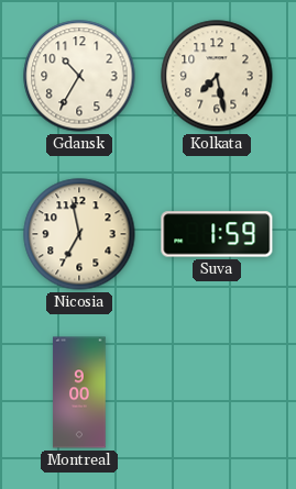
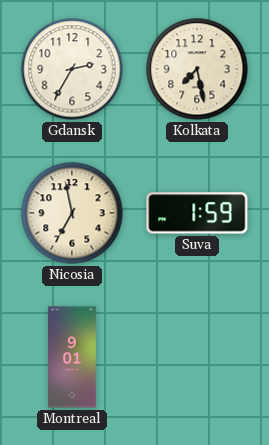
Gdansk: 10:35 -> 2:35
Montreal: 9:00 -> 9:01
